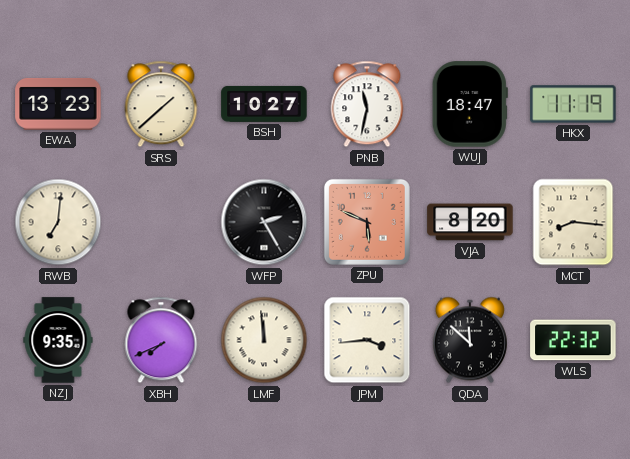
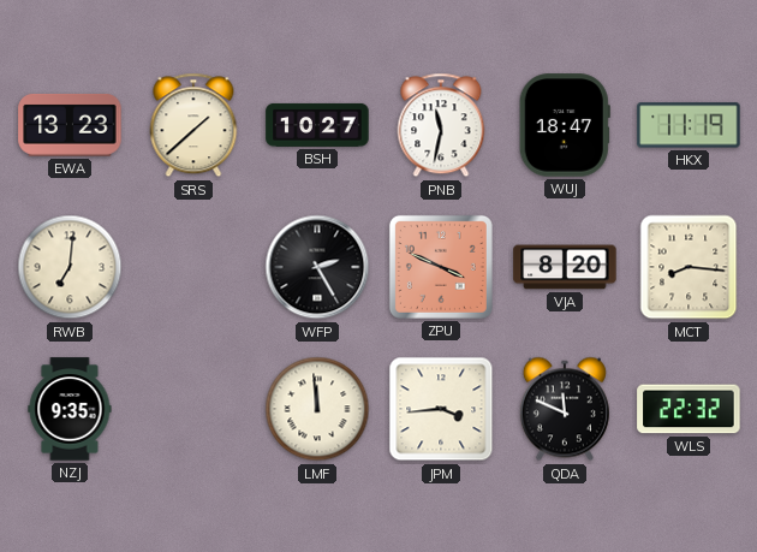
ZPU: 5:49 -> 3:49
XBH: 7:41 -> none
QDA: 11:52 -> 11:49
